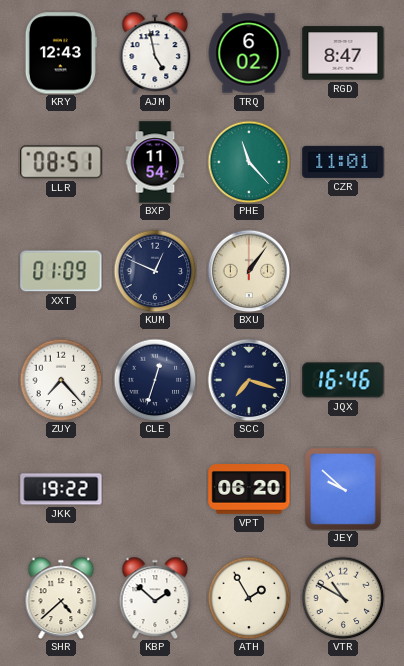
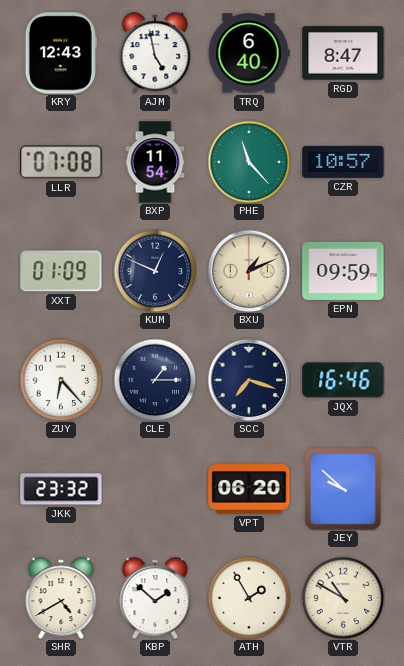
TRQ: 6:02 -> 6:40
LLR: 08:51 -> 07:08
CZR: 11:01 -> 10:57
BXU: 1:06 -> 1:11
EPN: none -> 09:59
ZUY: 7:23 -> 6:23
CLE: 12:33 -> 1:15
JKK: 19:22 -> 23:32
SHR: 4:38 -> 4:40
